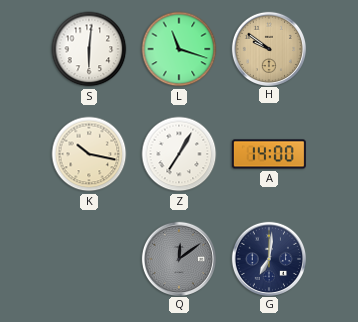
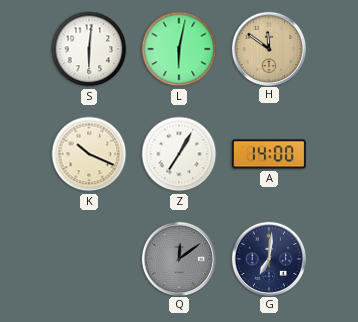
L: 11:18 -> 6:02
H: 9:51 -> 11:51
K: 10:17 -> 10:19
